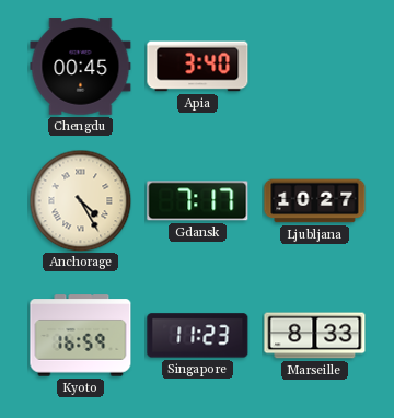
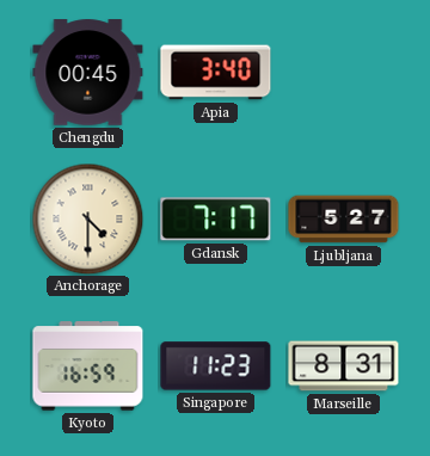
Anchorage: 4:25 -> 4:30
Ljubljana: 10:27 -> 5:27
Marseille: 8:33 -> 8:31
